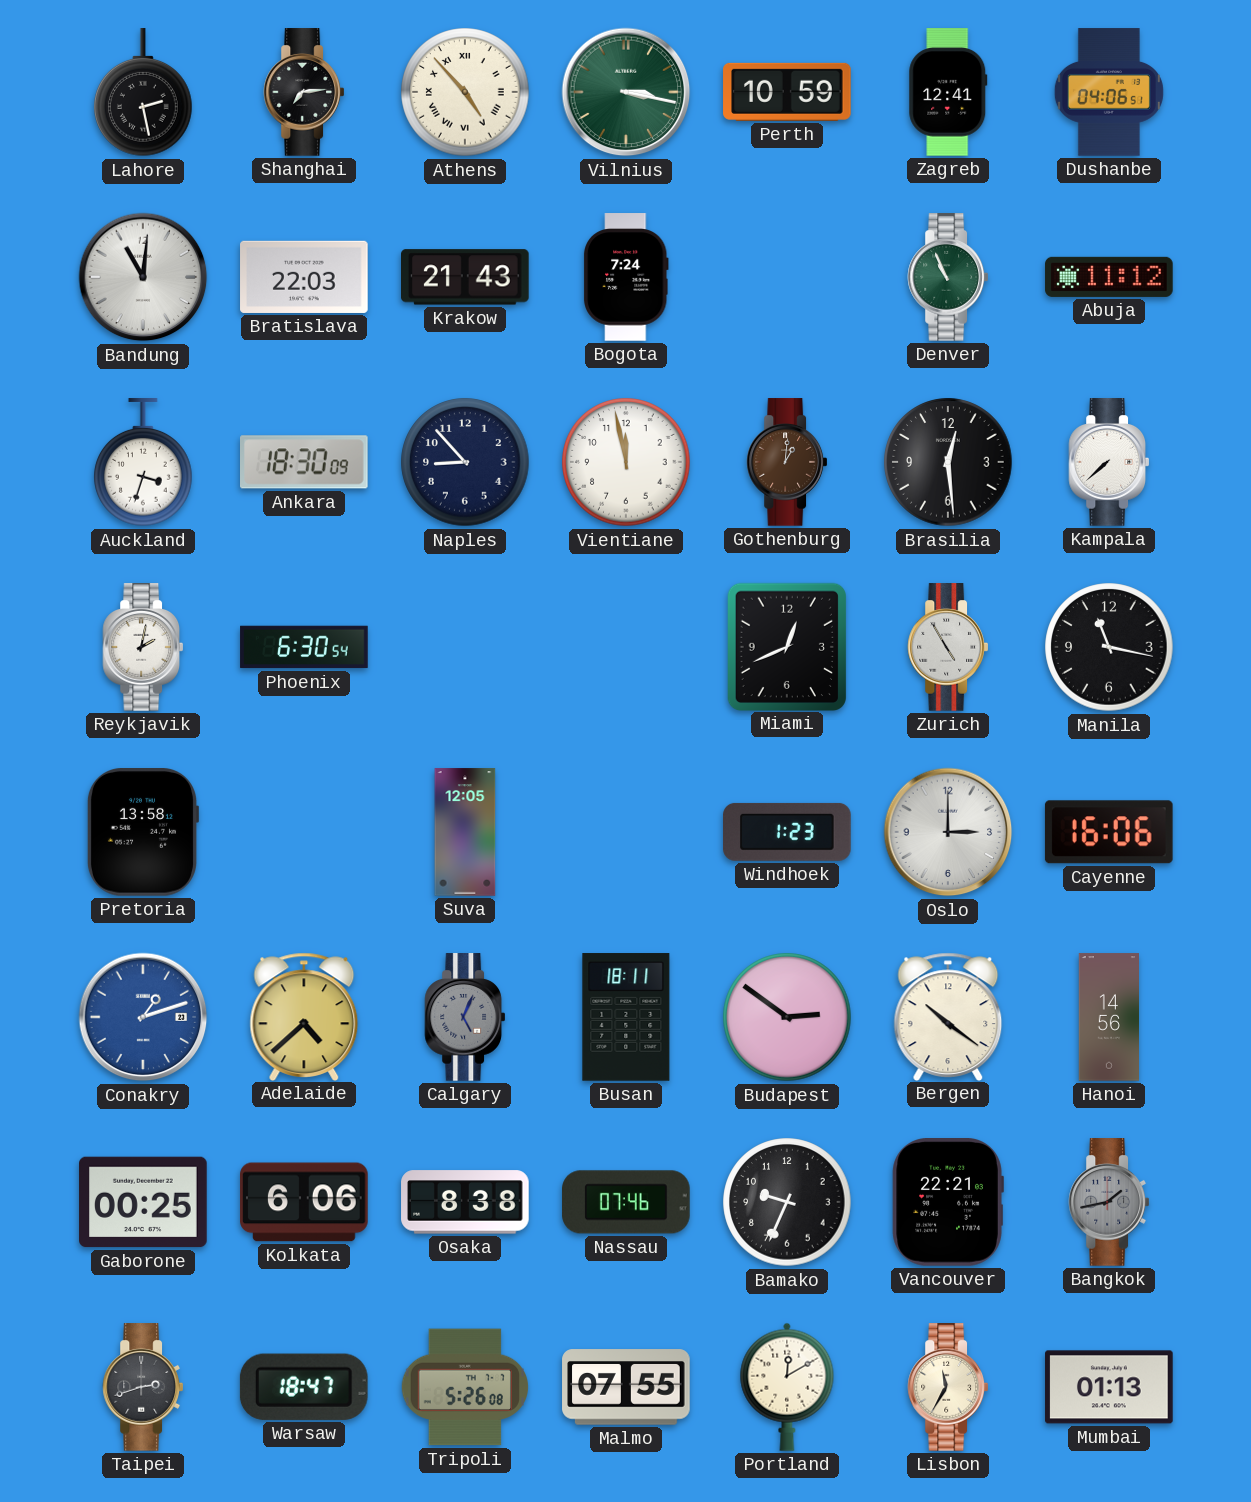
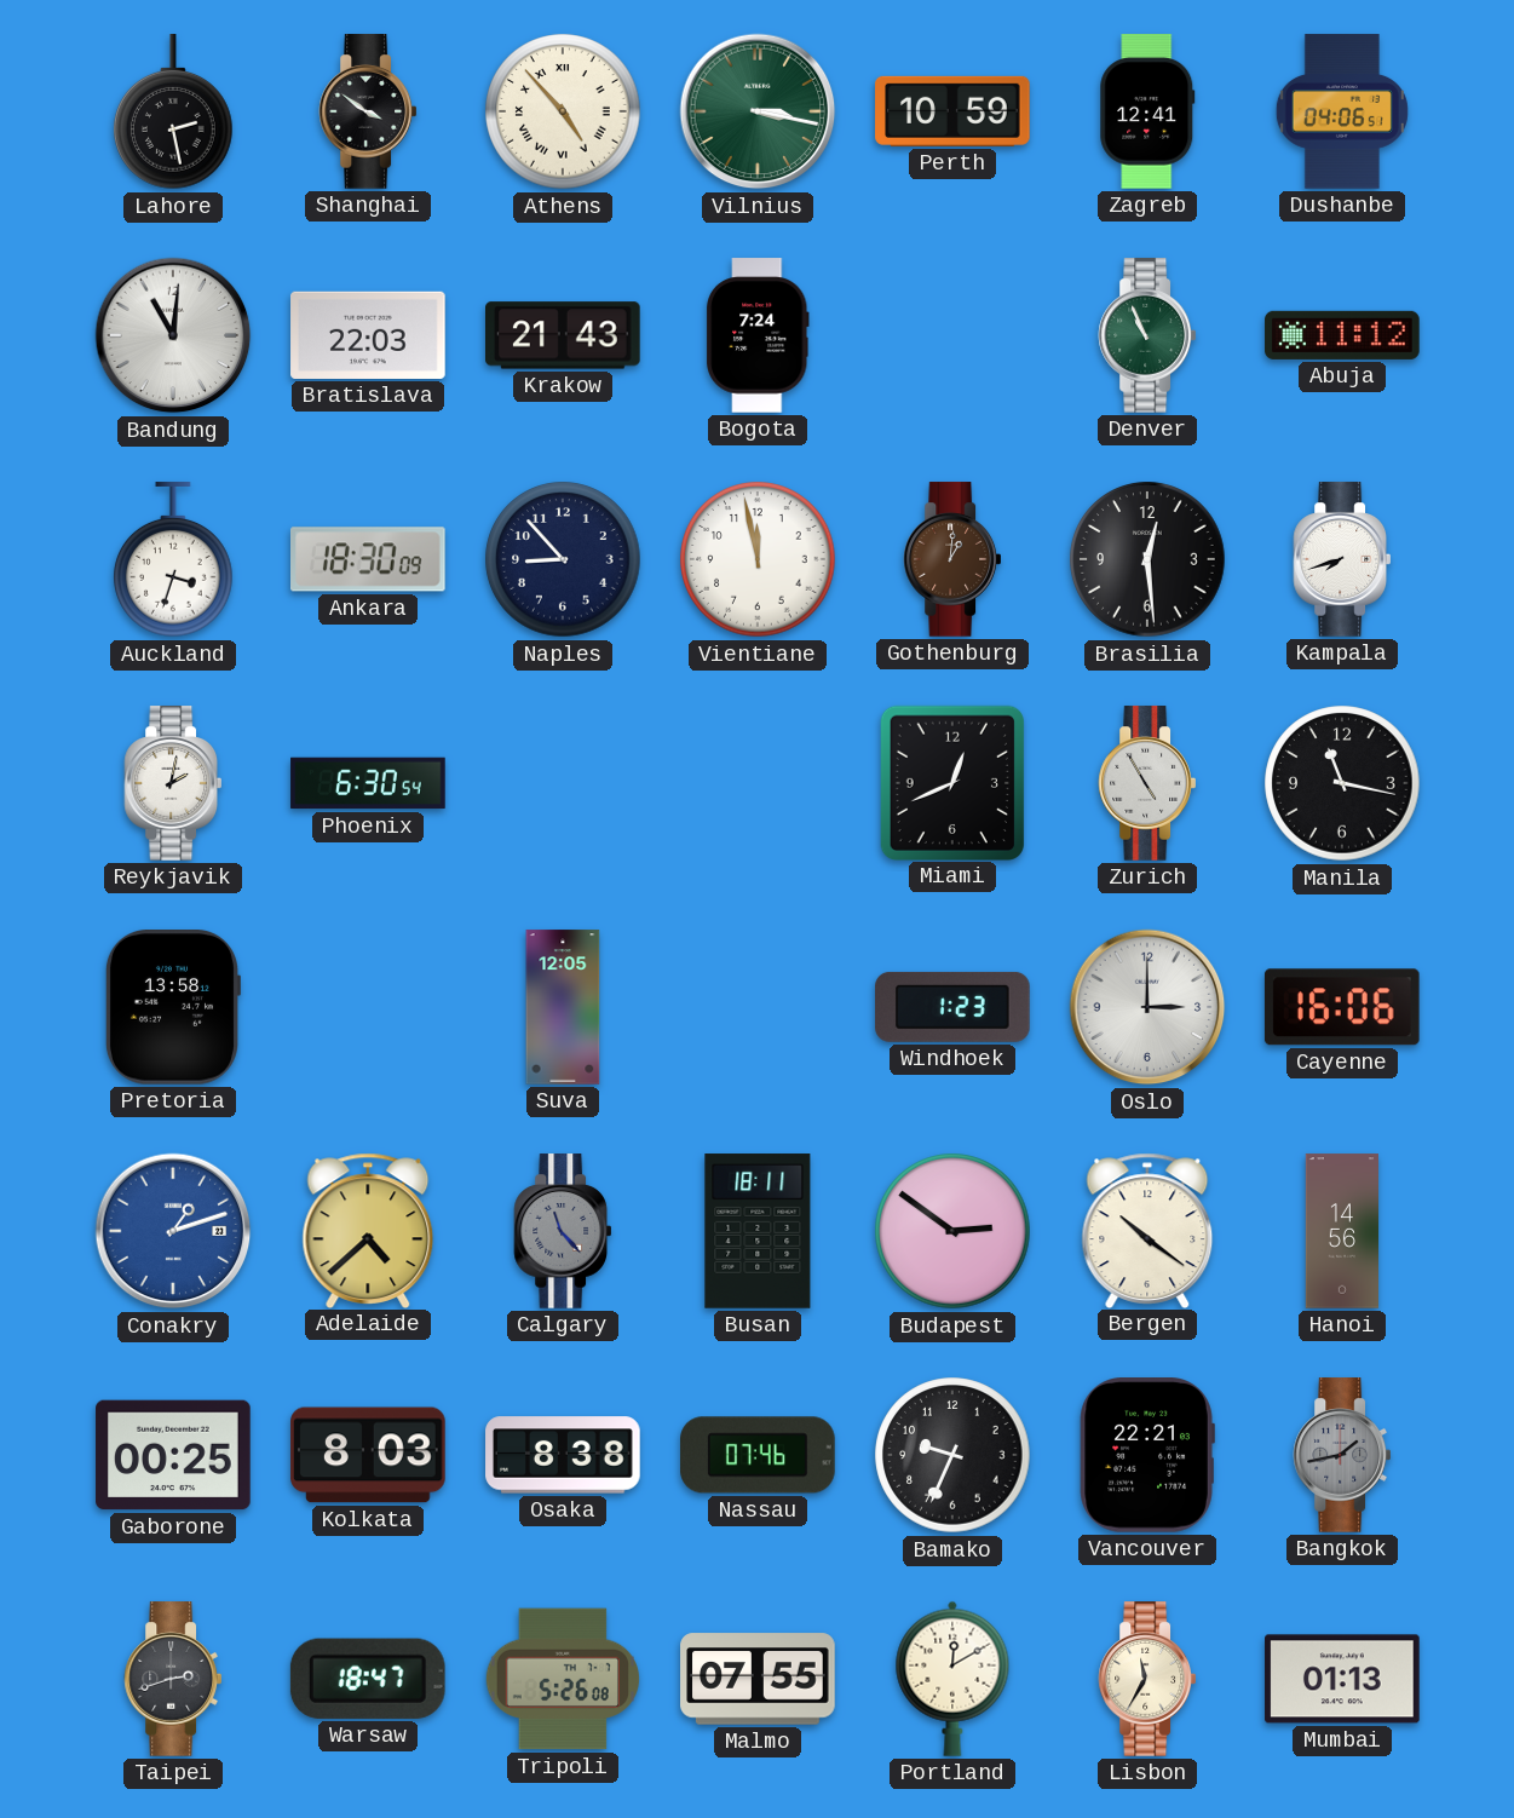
Shanghai: 7:14 -> 3:51
Kampala: 7:38 -> 7:42
Calgary: 5:04 -> 11:23
Kolkata: 6:06 -> 8:03
